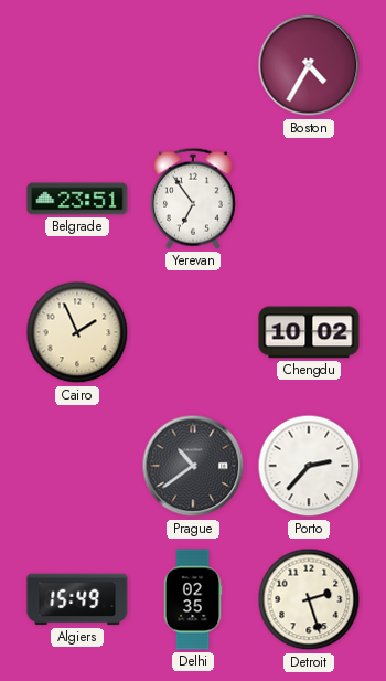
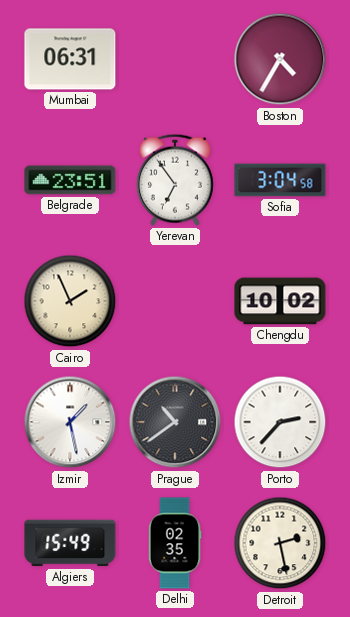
Mumbai: none -> 06:31
Sofia: none -> 3:04
Izmir: none -> 1:28
Detroit: 2:27 -> 2:28
